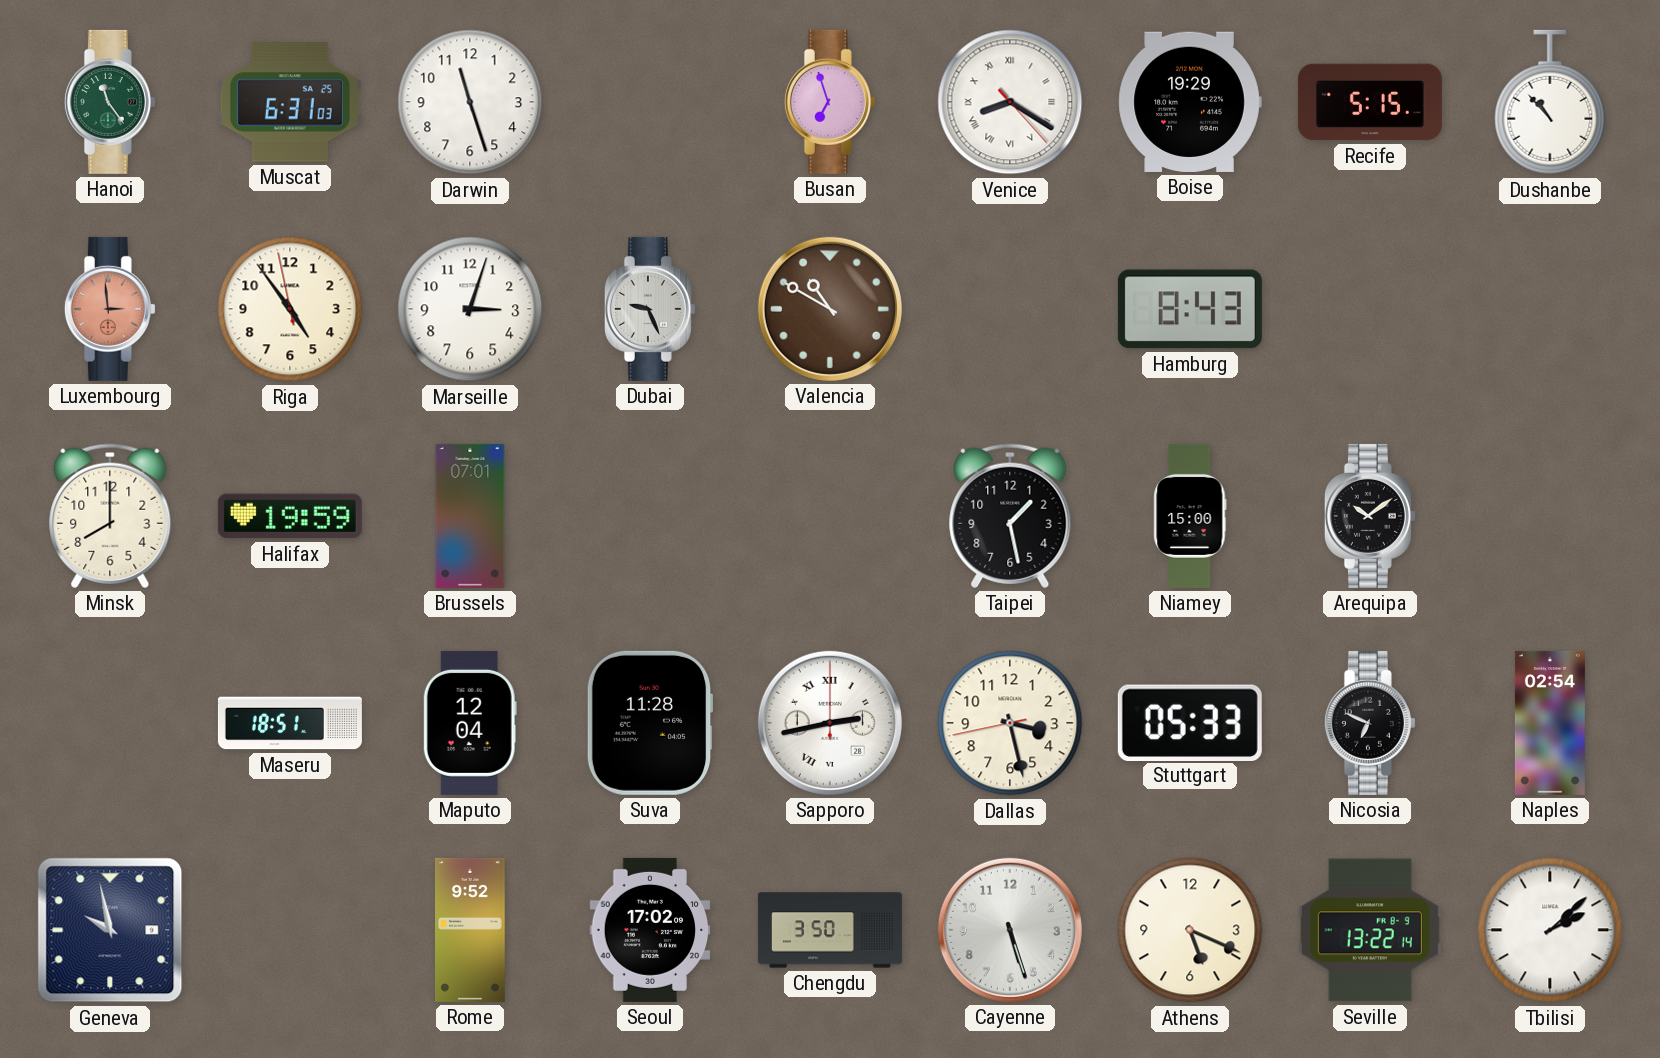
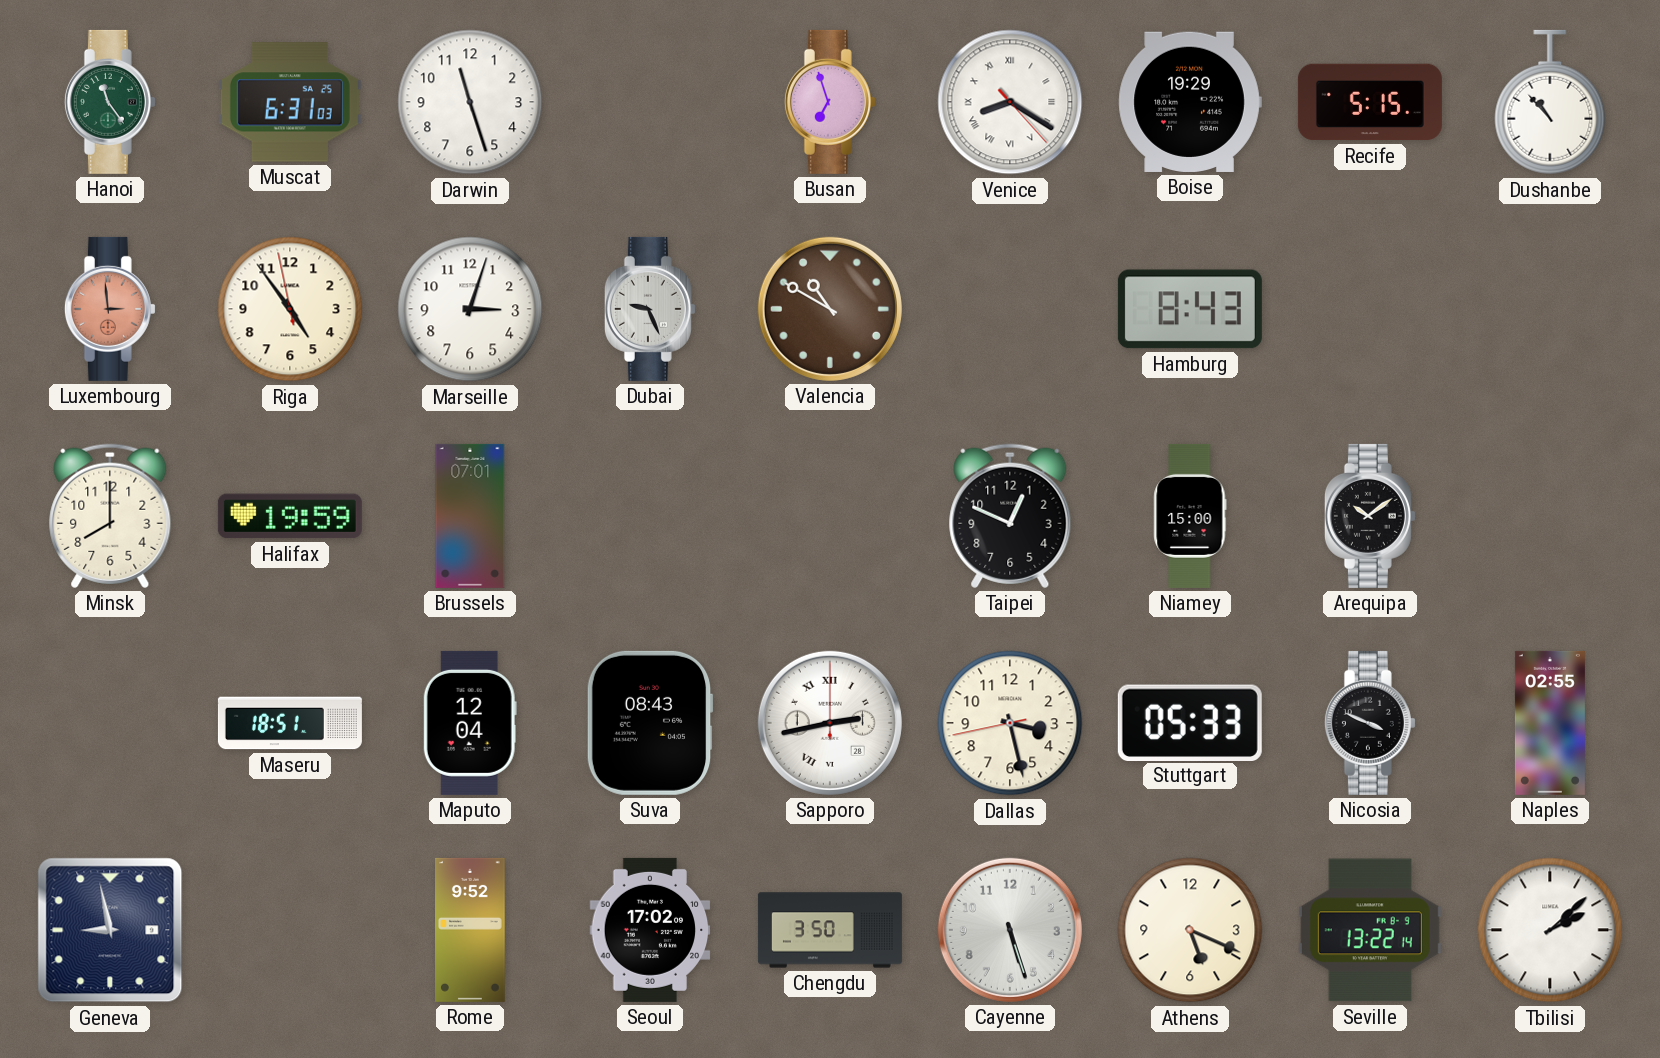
Taipei: 1:28 -> 12:49
Suva: 11:28 -> 08:43
Nicosia: 6:49 -> 3:49
Naples: 02:54 -> 02:55
Geneva: 9:58 -> 8:58
